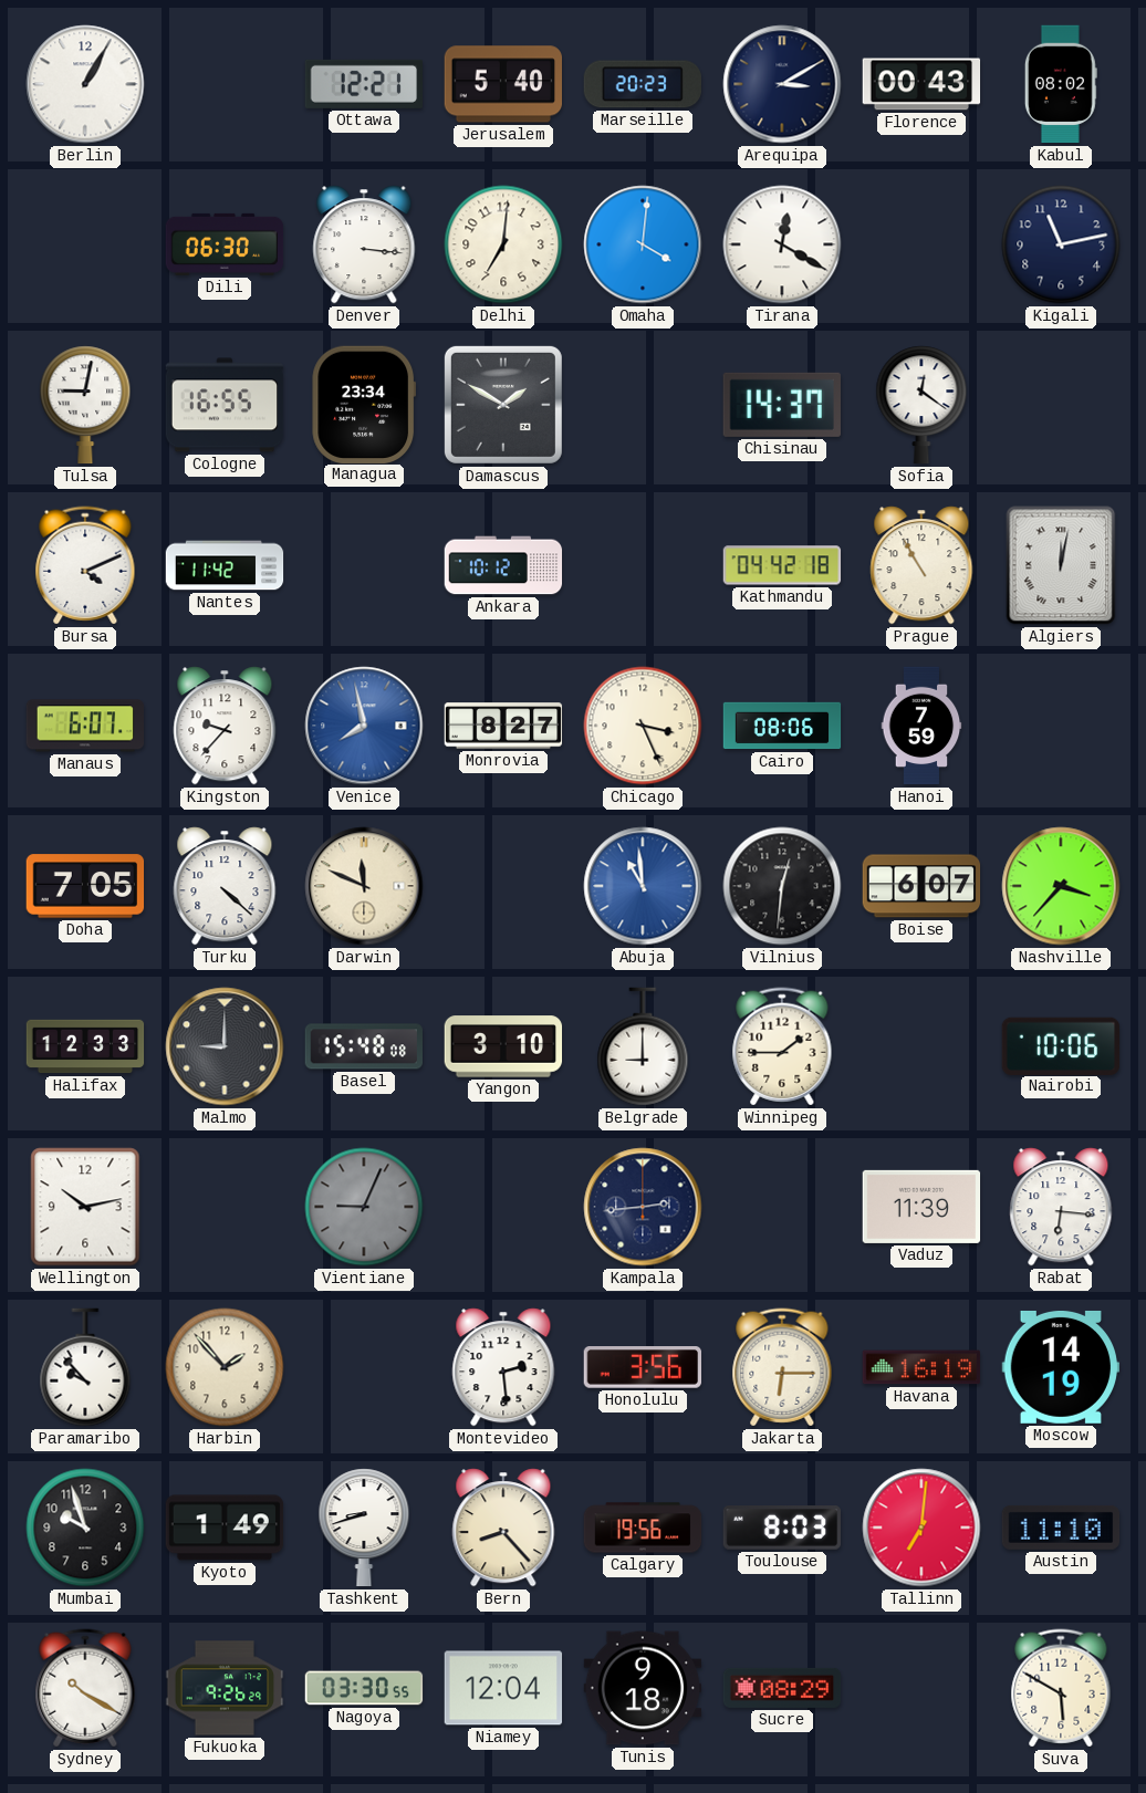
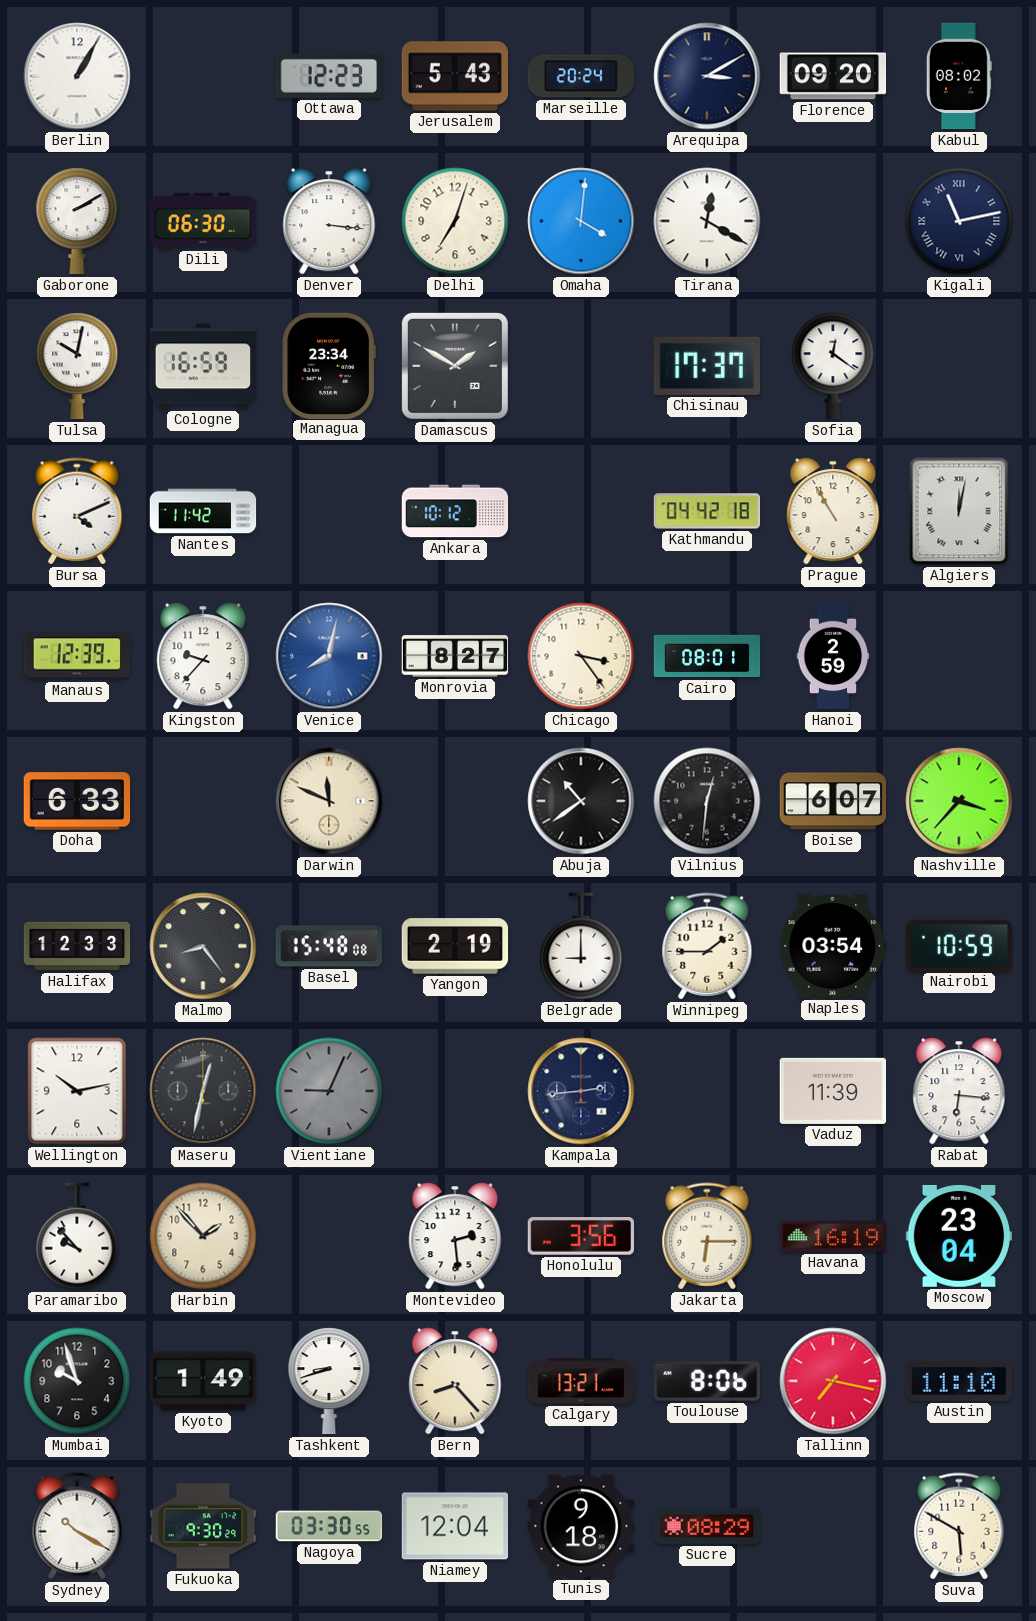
Ottawa: 12:21 -> 12:23
Jerusalem: 5:40 -> 5:43
Marseille: 20:23 -> 20:24
Florence: 00:43 -> 09:20
Gaborone: none -> 2:10
Delhi: 7:01 -> 7:03
Kigali numerals: Arabic -> Roman
Tulsa: 9:02 -> 10:02
Cologne: 16:55 -> 16:59
Chisinau: 14:37 -> 17:37
Manaus: 6:07 -> 12:39
Venice: 7:58 -> 8:02
Chicago: 3:26 -> 3:24
Cairo: 08:06 -> 08:01
Hanoi: 7:59 -> 2:59
Doha: 7:05 -> 6:33
Turku: 4:22 -> none
Abuja: 10:59 -> 10:39
Abuja dial: blue -> black
Malmo: 9:00 -> 8:24
Yangon: 3:10 -> 2:19
Naples: none -> 03:54
Nairobi: 10:06 -> 10:59
Maseru: none -> 12:32
Moscow: 14:19 -> 23:04
Calgary: 19:56 -> 13:21
Toulouse: 8:03 -> 8:06
Tallinn: 7:01 -> 7:17
Fukuoka: 9:26 -> 9:30
